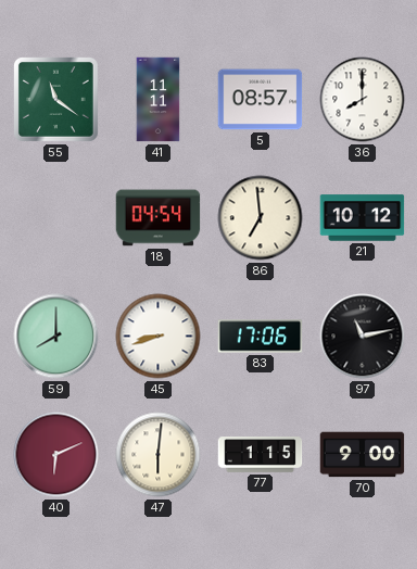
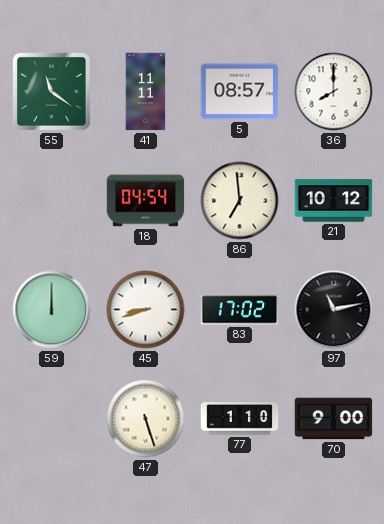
59: 8:00 -> 12:00
83: 17:06 -> 17:02
40: 6:11 -> none
47: 6:01 -> 5:27
77: 1:15 -> 1:10
